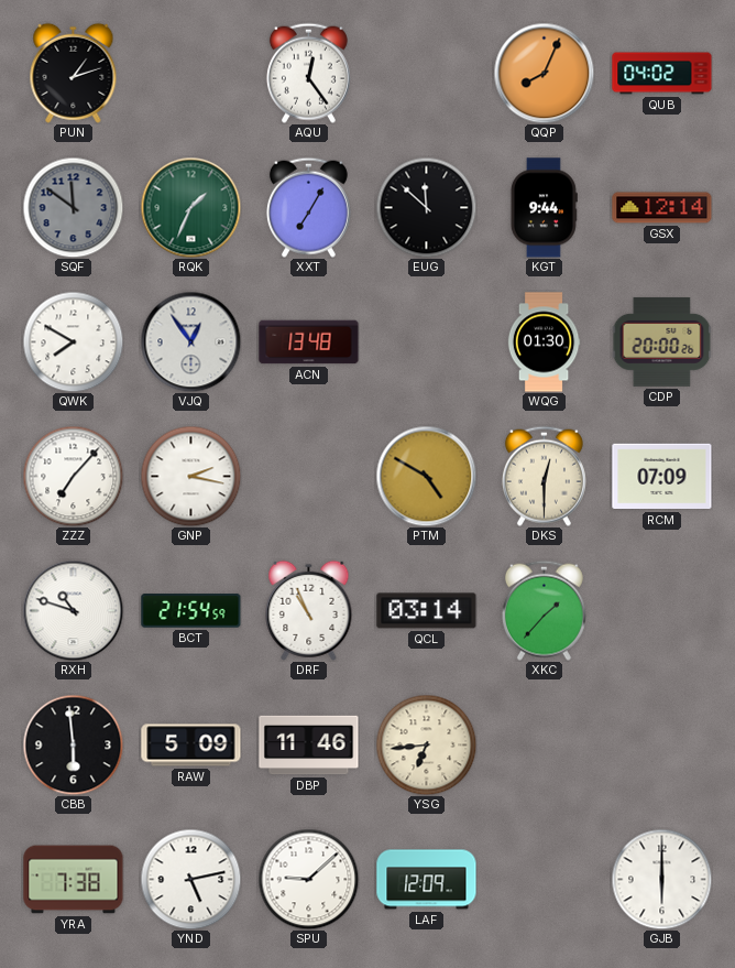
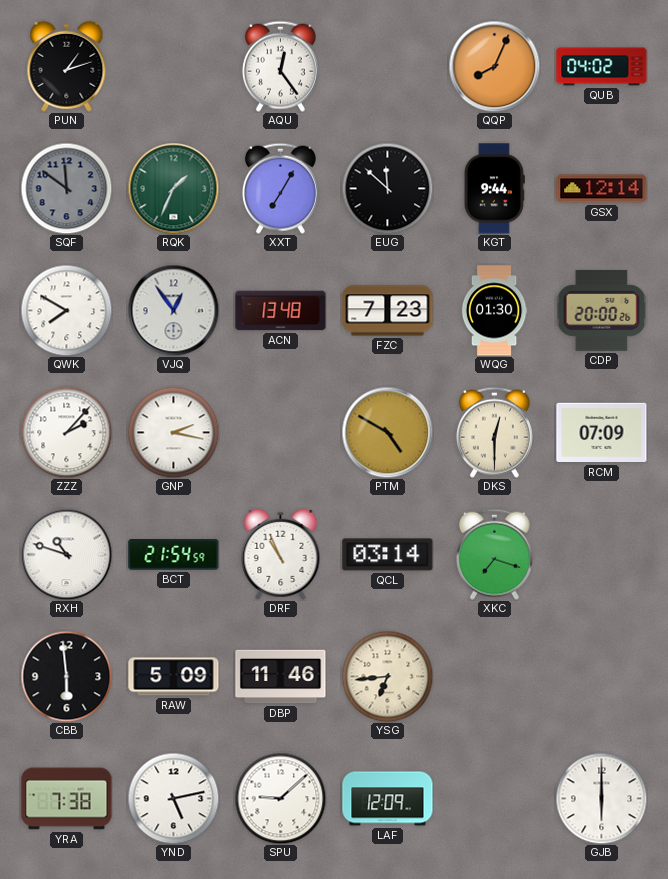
FZC: none -> 7:23
ZZZ: 7:07 -> 2:07
XKC: 1:37 -> 7:18
